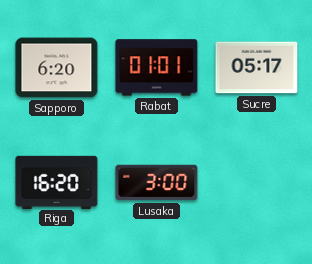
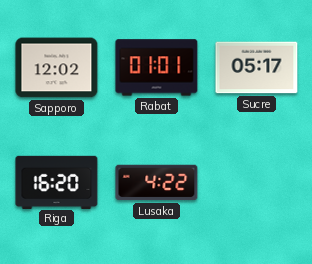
Sapporo: 6:20 -> 12:02
Lusaka: 3:00 -> 4:22
